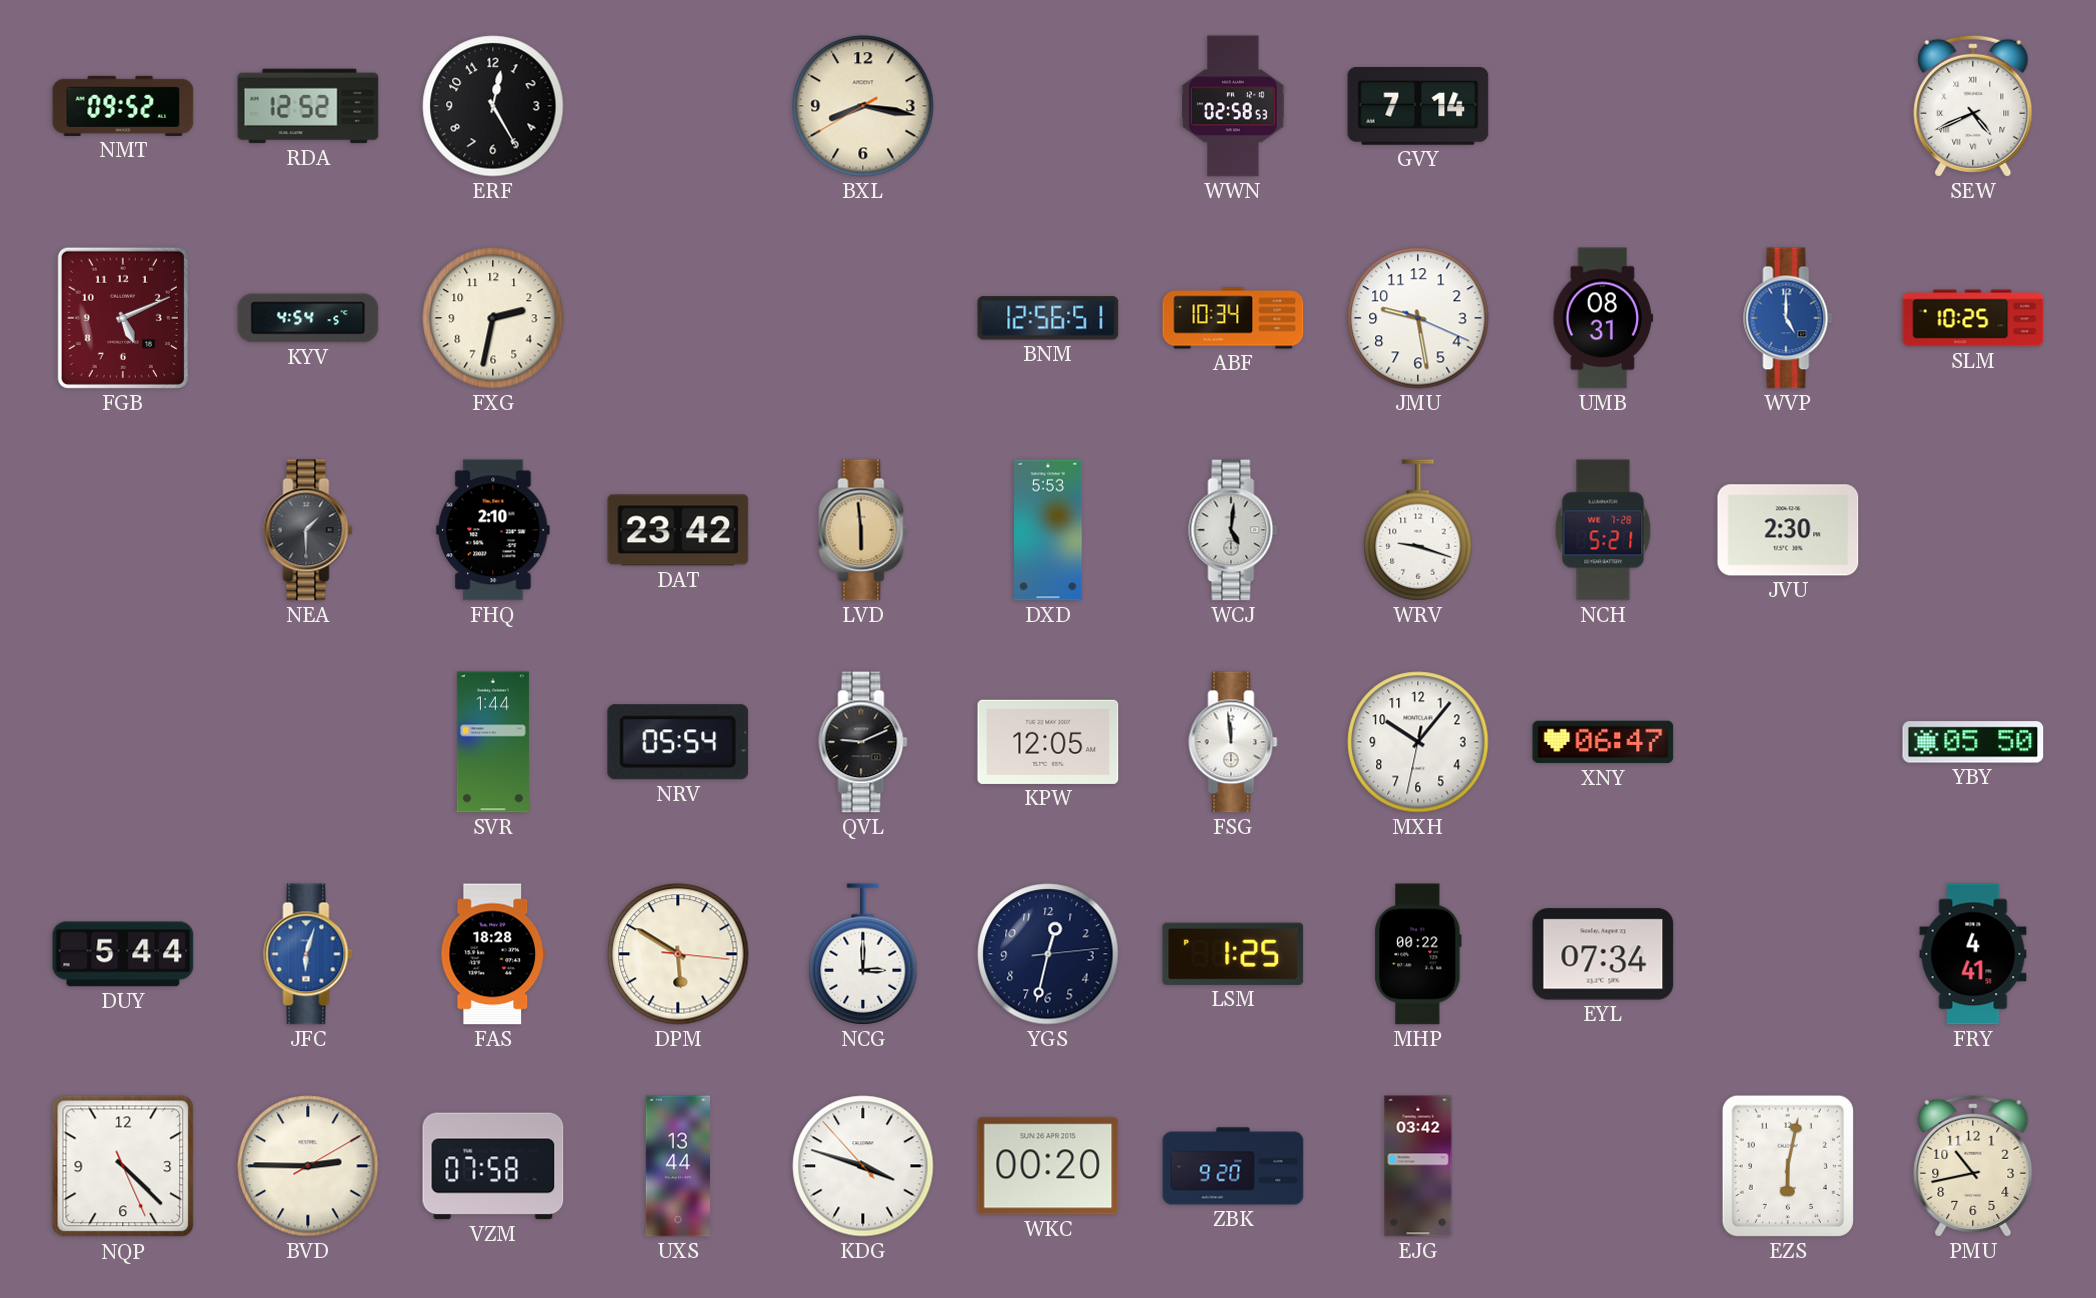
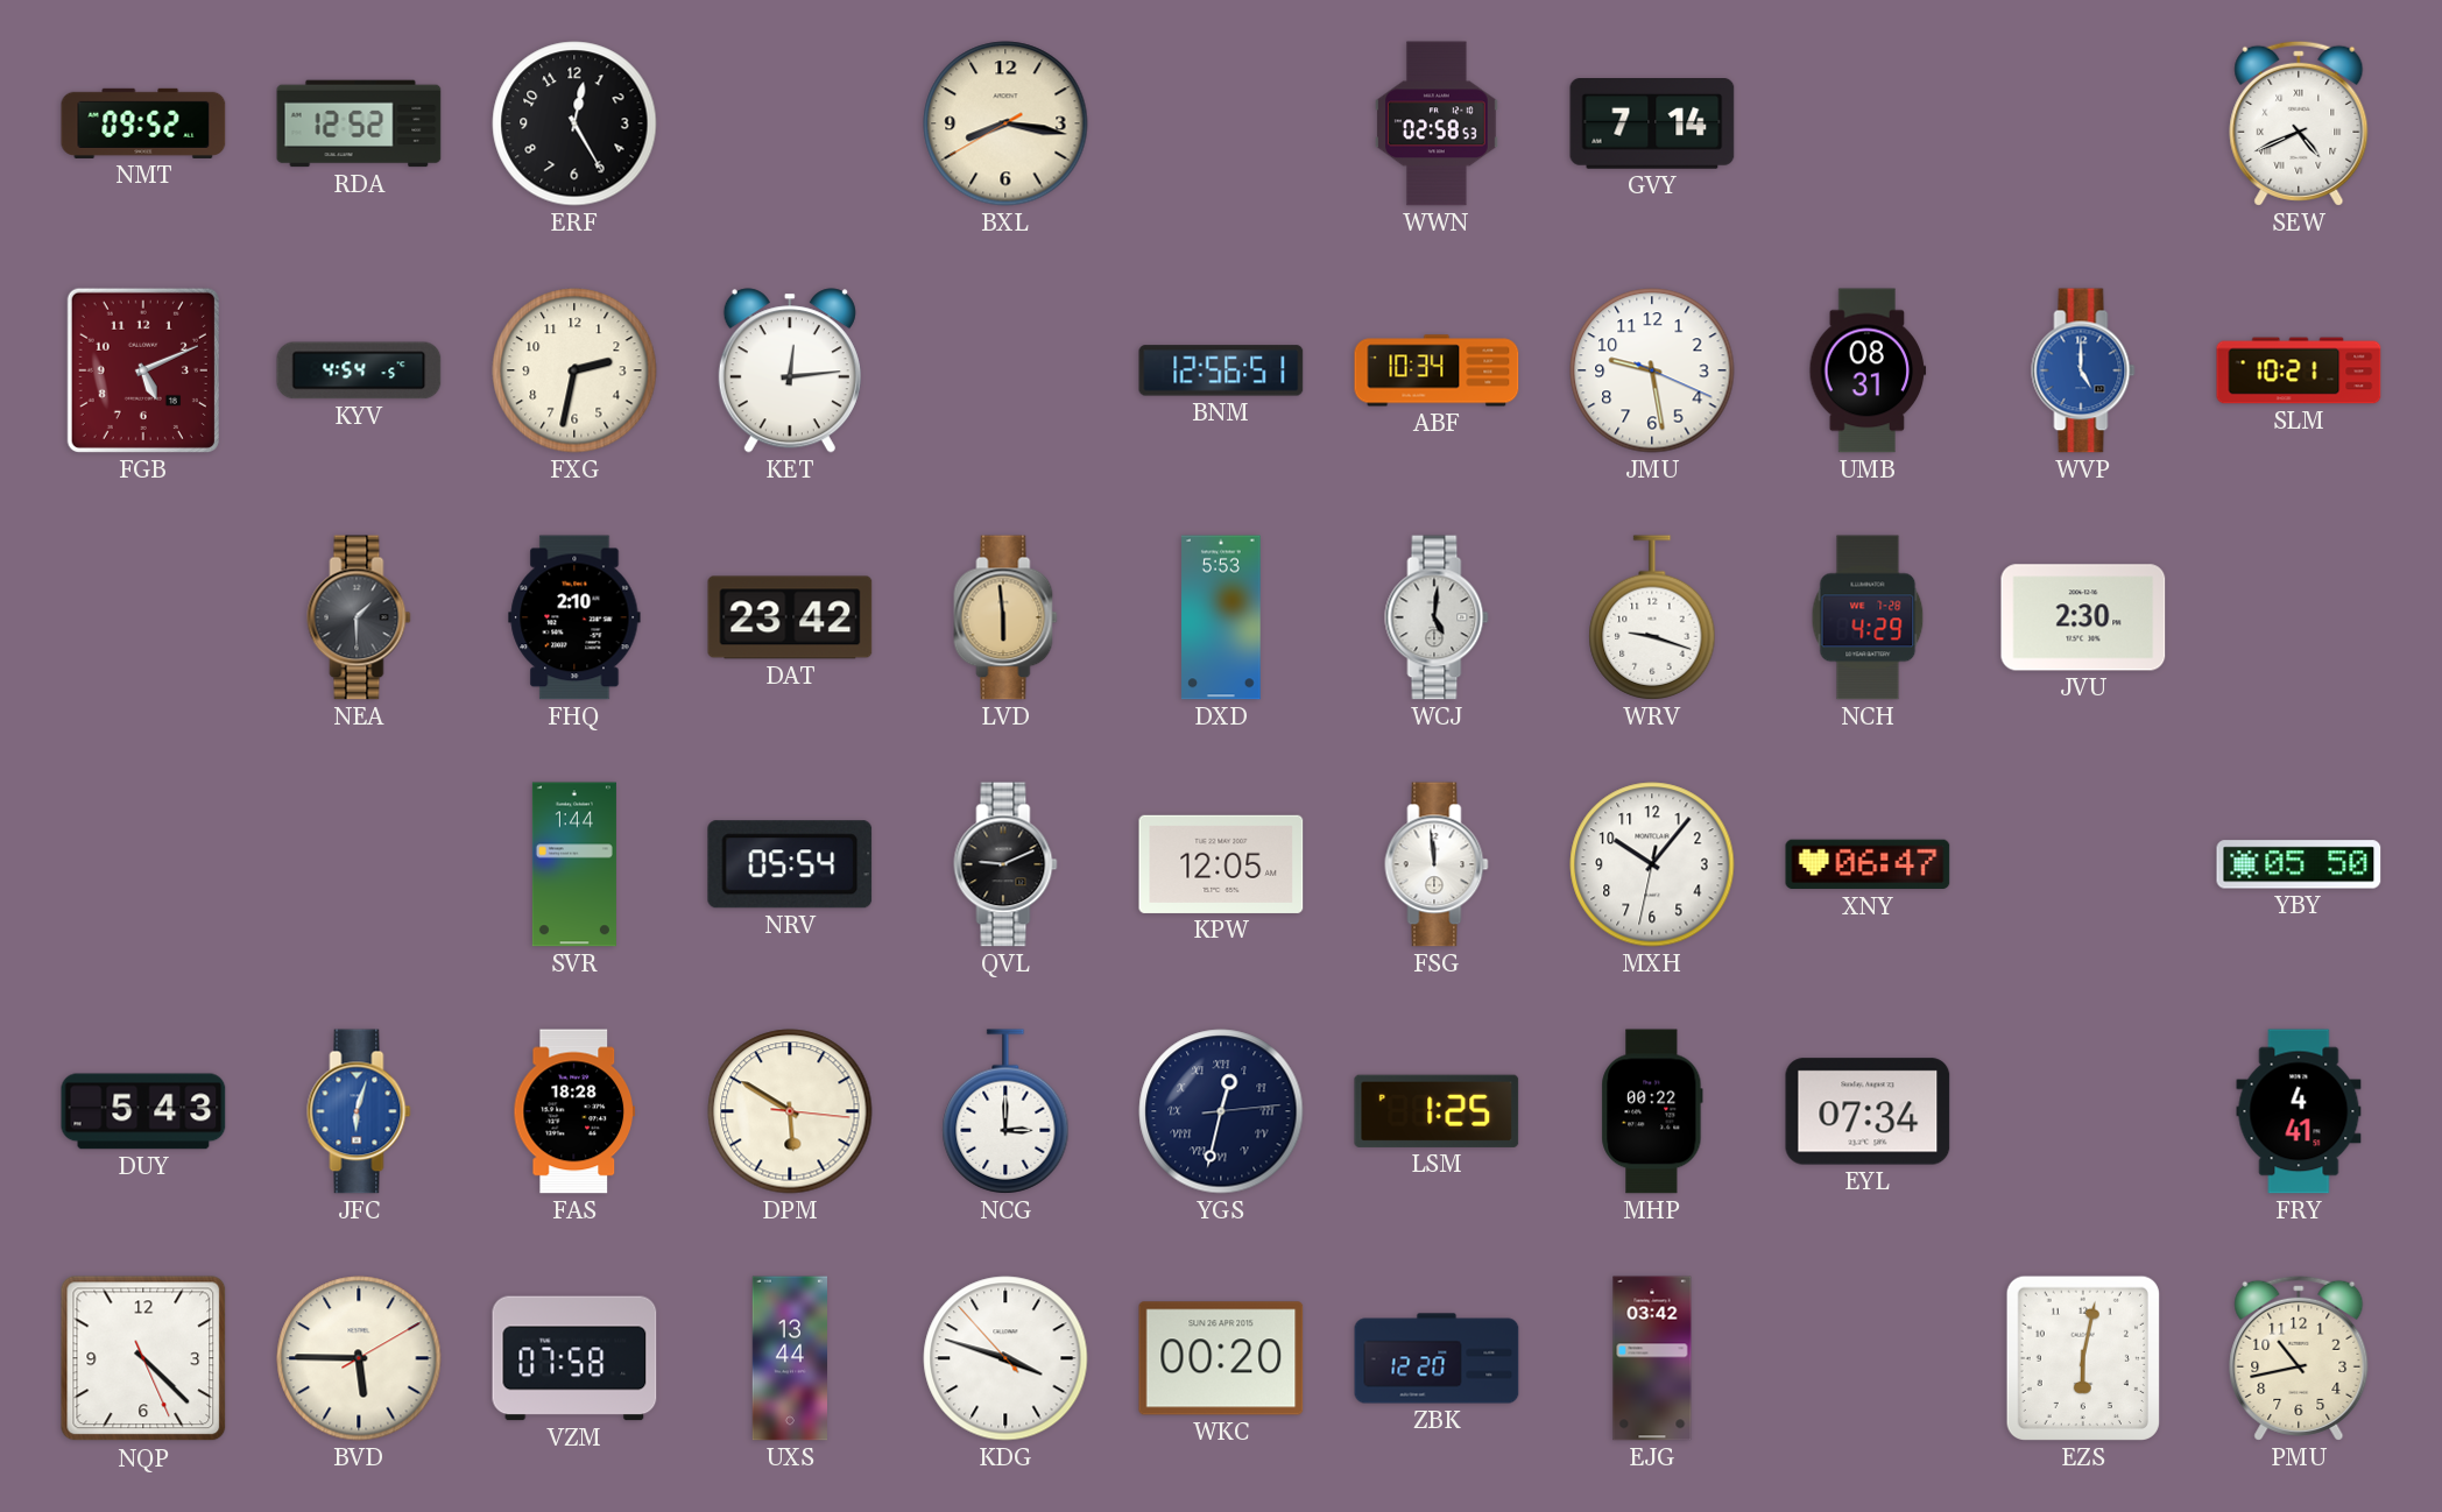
KET: none -> 12:14
SLM: 10:25 -> 10:21
NCH: 5:21 -> 4:29
DUY: 5:44 -> 5:43
YGS numerals: Arabic -> Roman
BVD: 2:45 -> 5:45
ZBK: 9:20 -> 12:20
